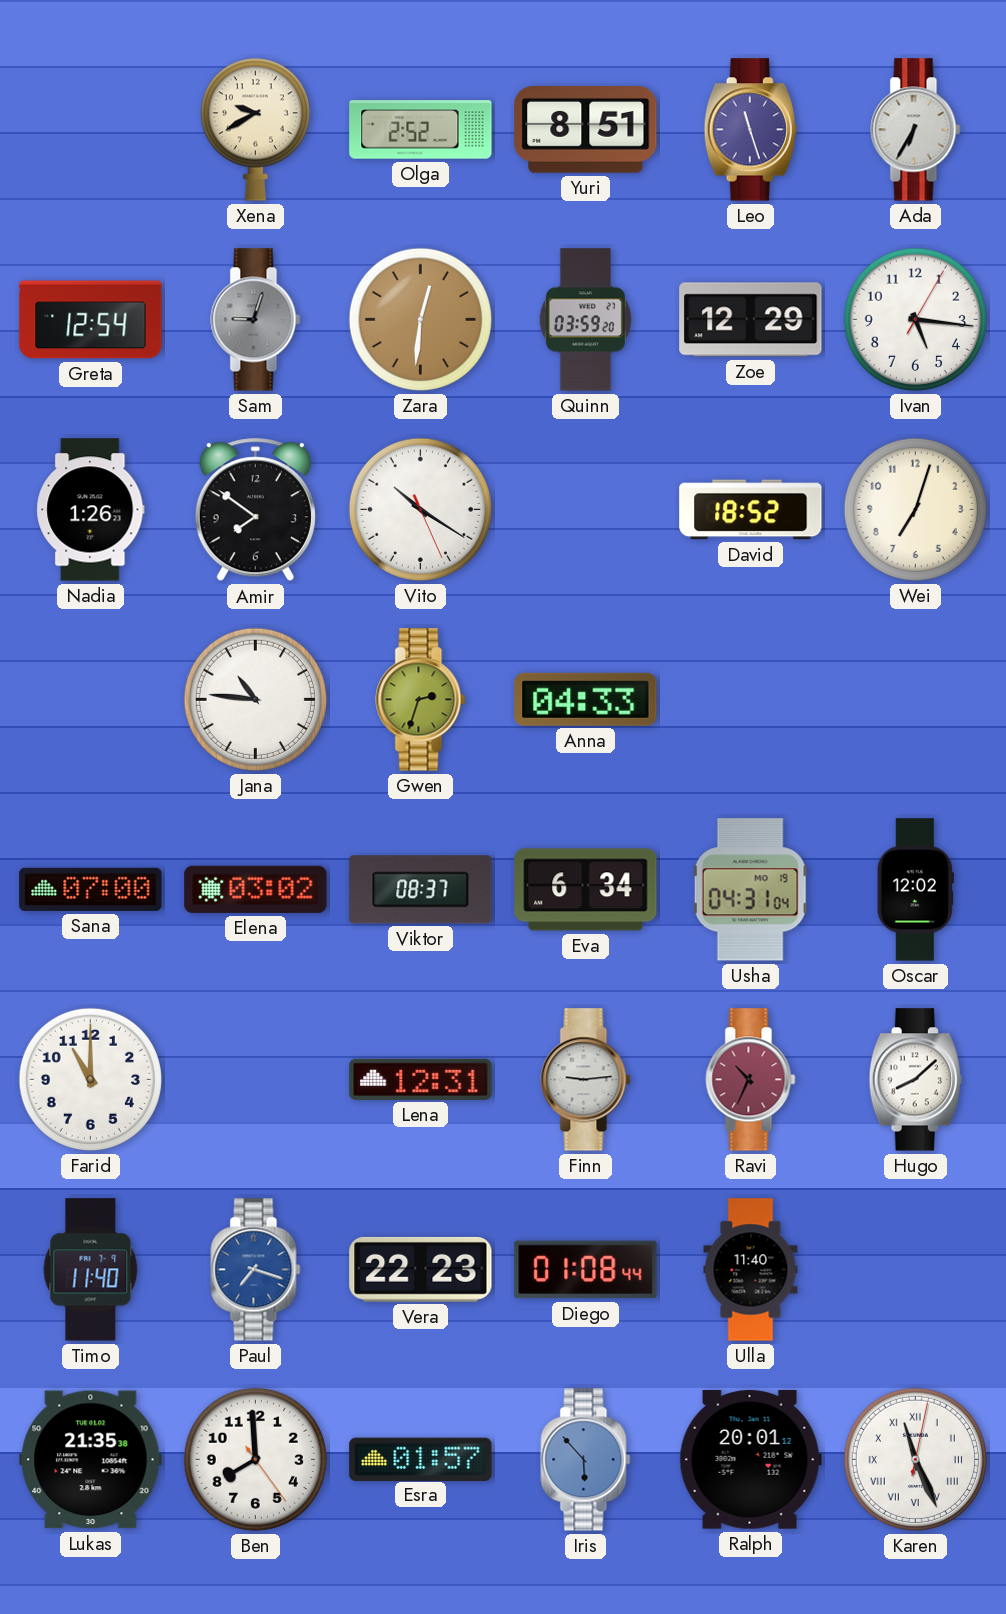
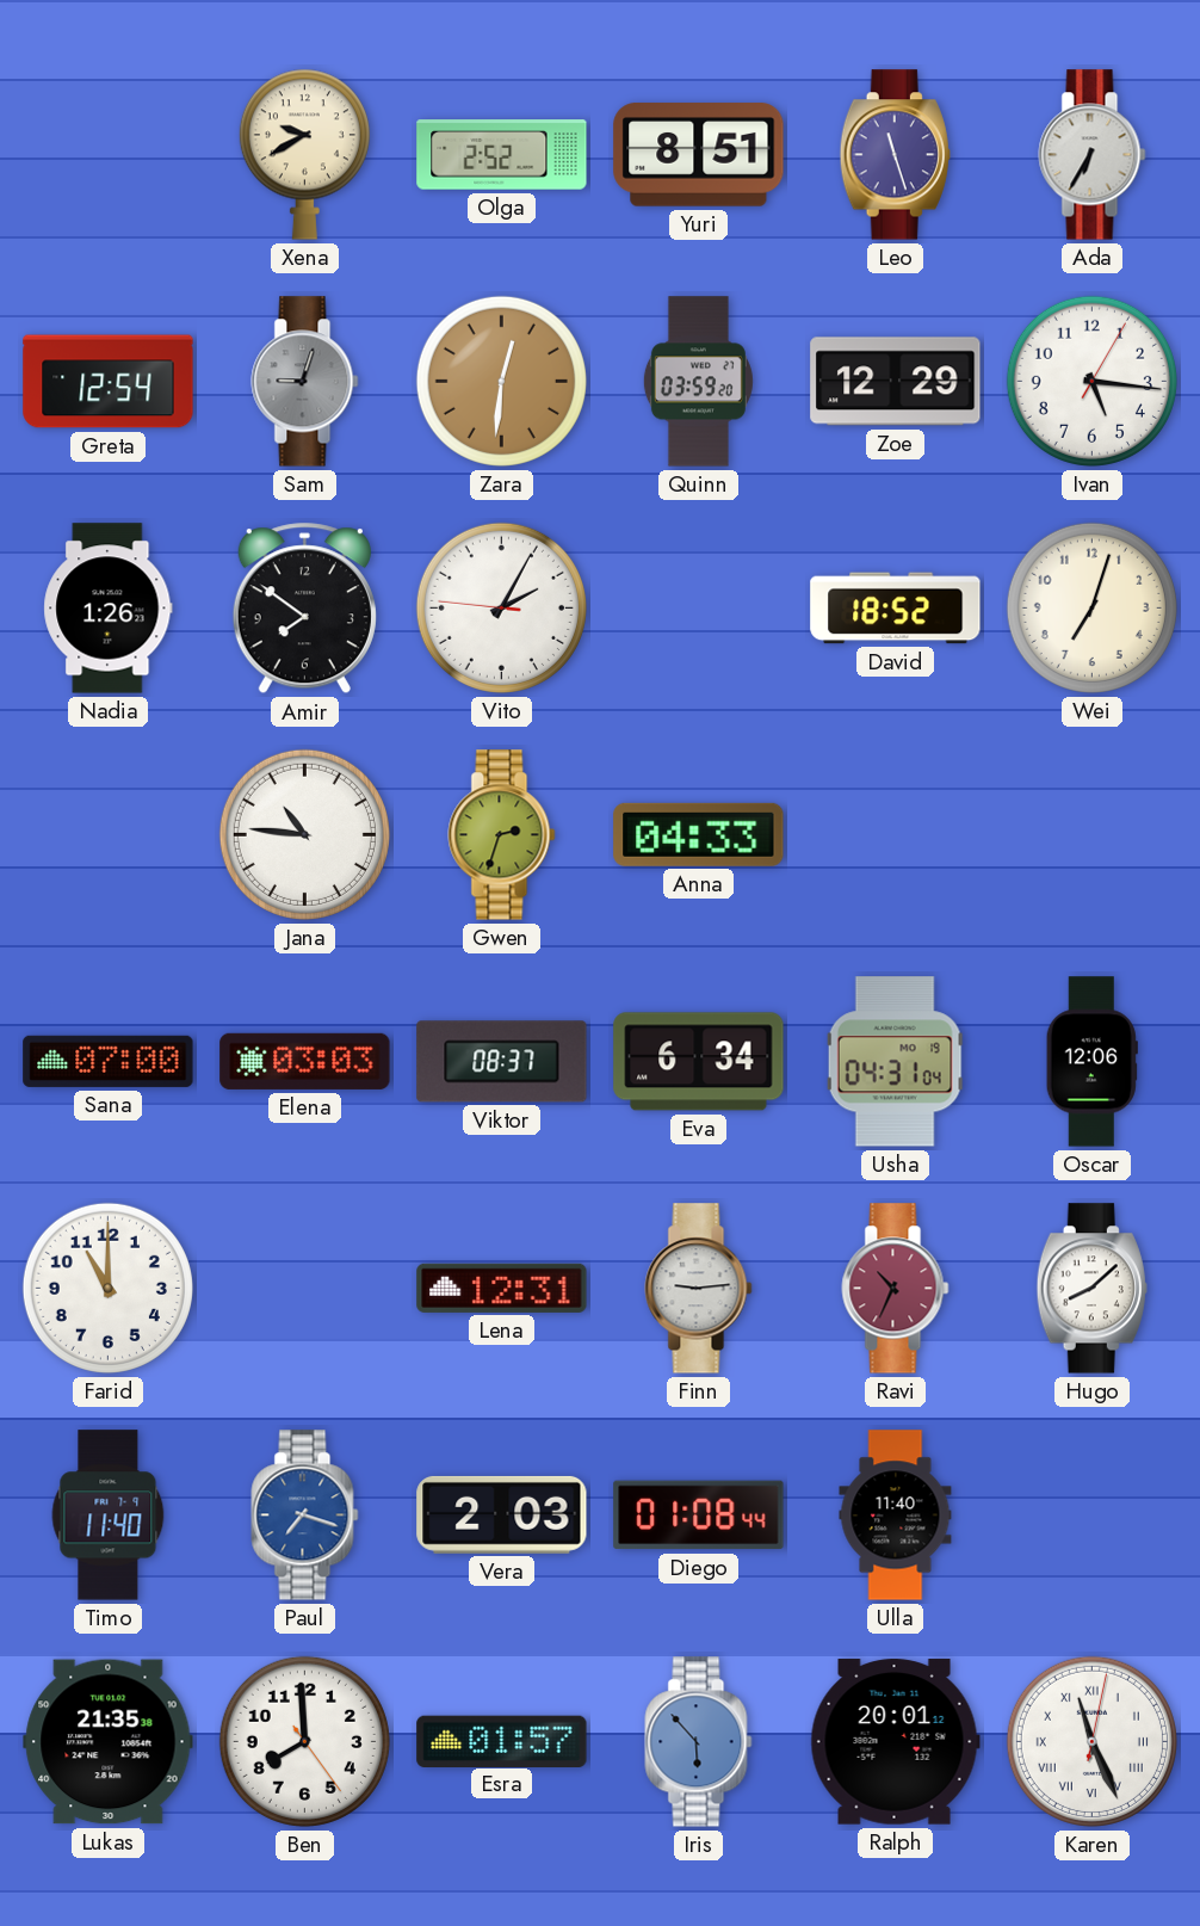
Vito: 10:20 -> 2:04
Elena: 03:02 -> 03:03
Oscar: 12:02 -> 12:06
Vera: 22:23 -> 2:03
